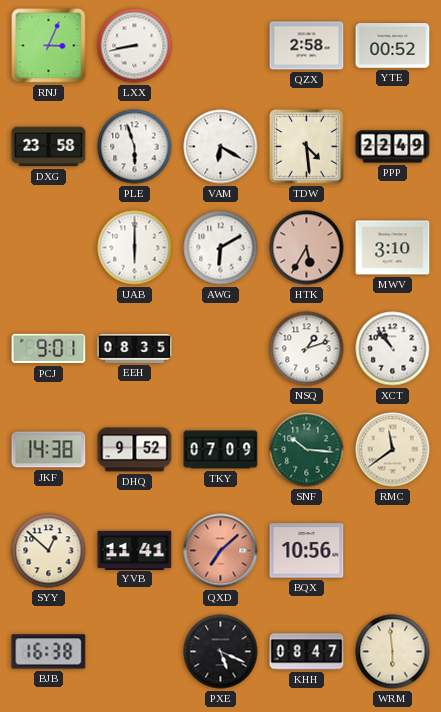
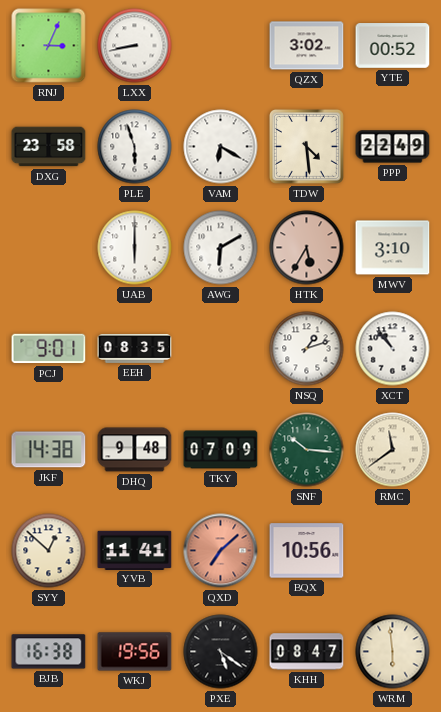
QZX: 2:58 -> 3:02
DHQ: 9:52 -> 9:48
WKJ: none -> 19:56
PXE: 5:19 -> 5:21
